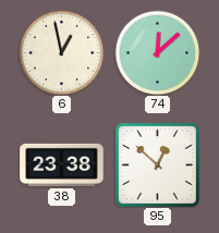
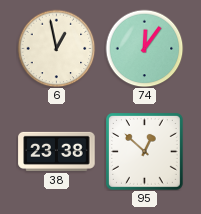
74: 12:08 -> 12:06
